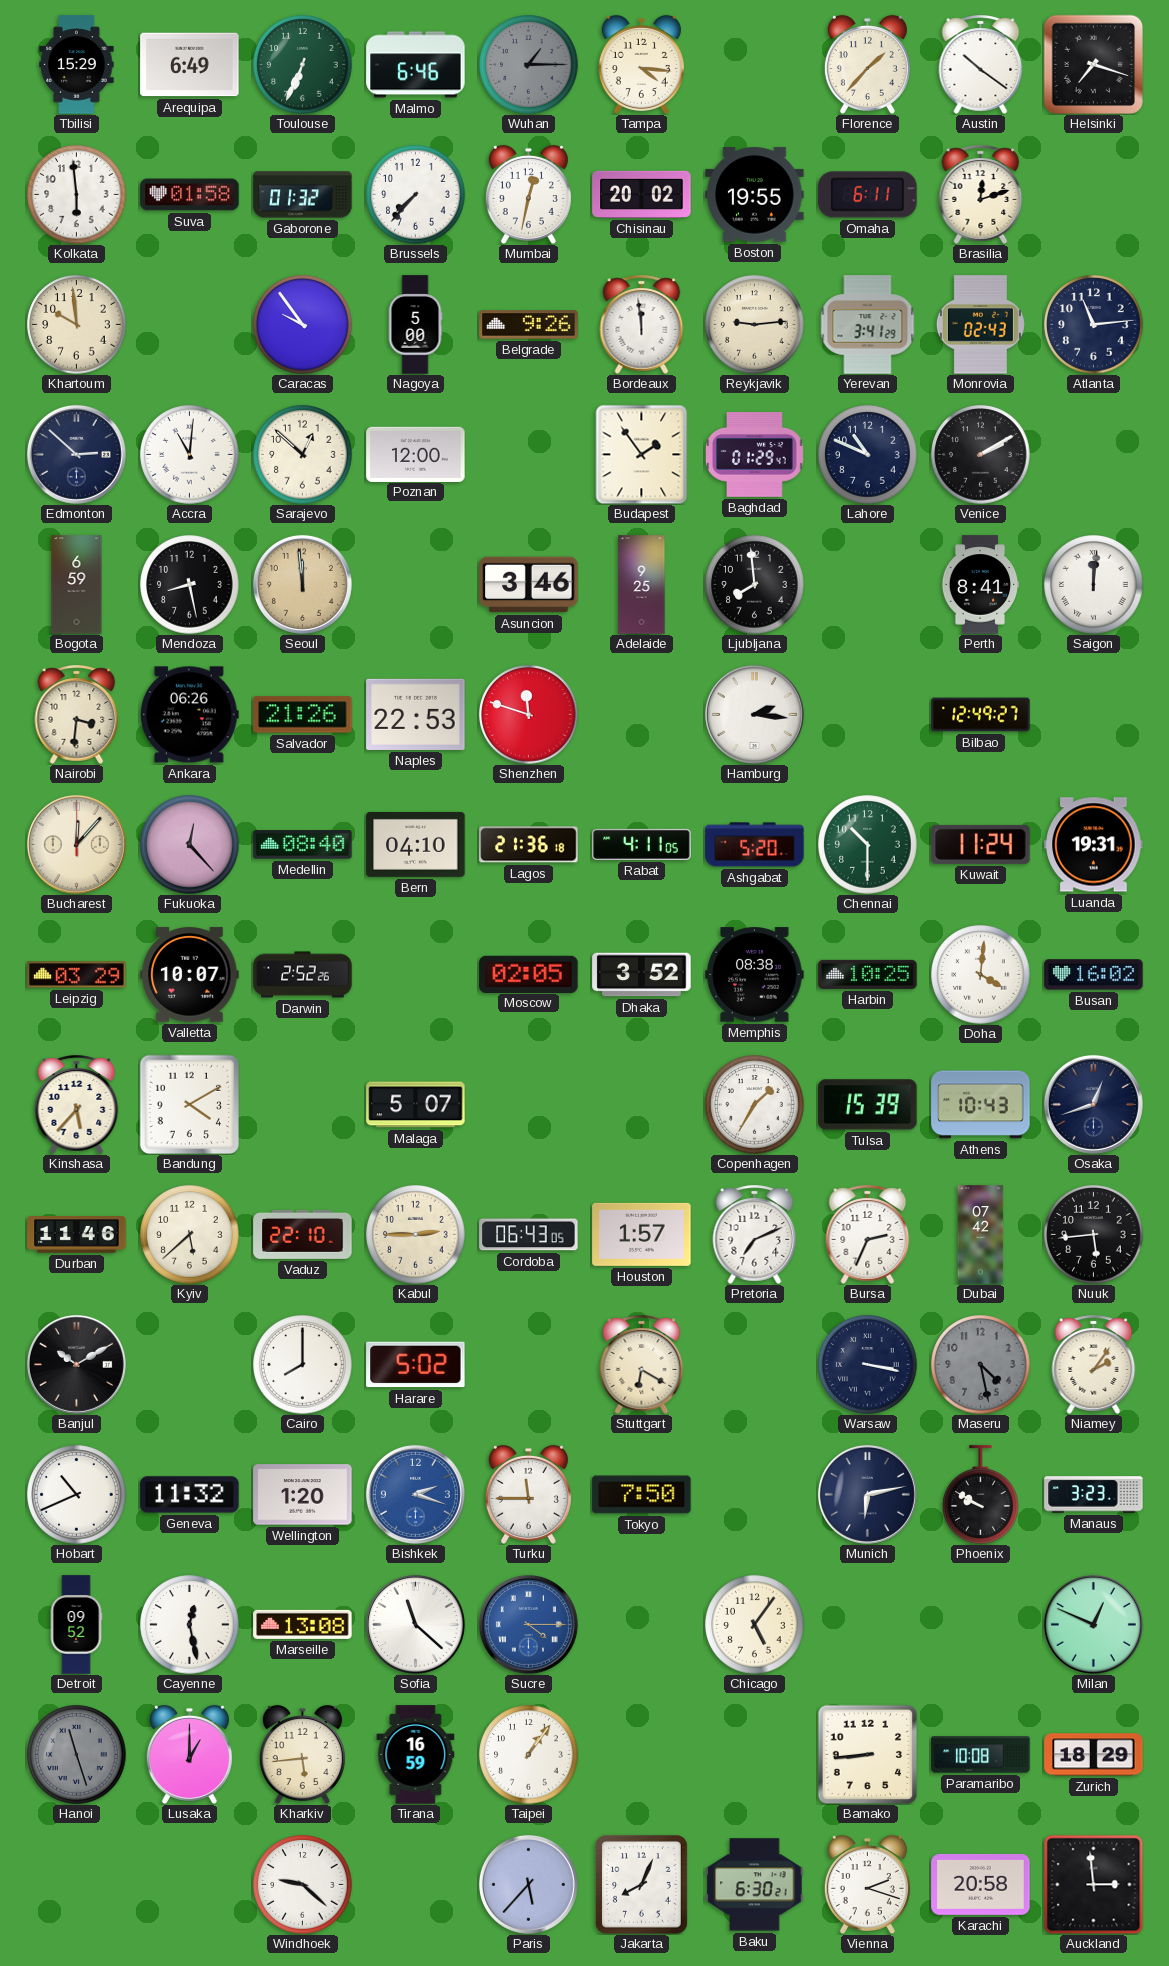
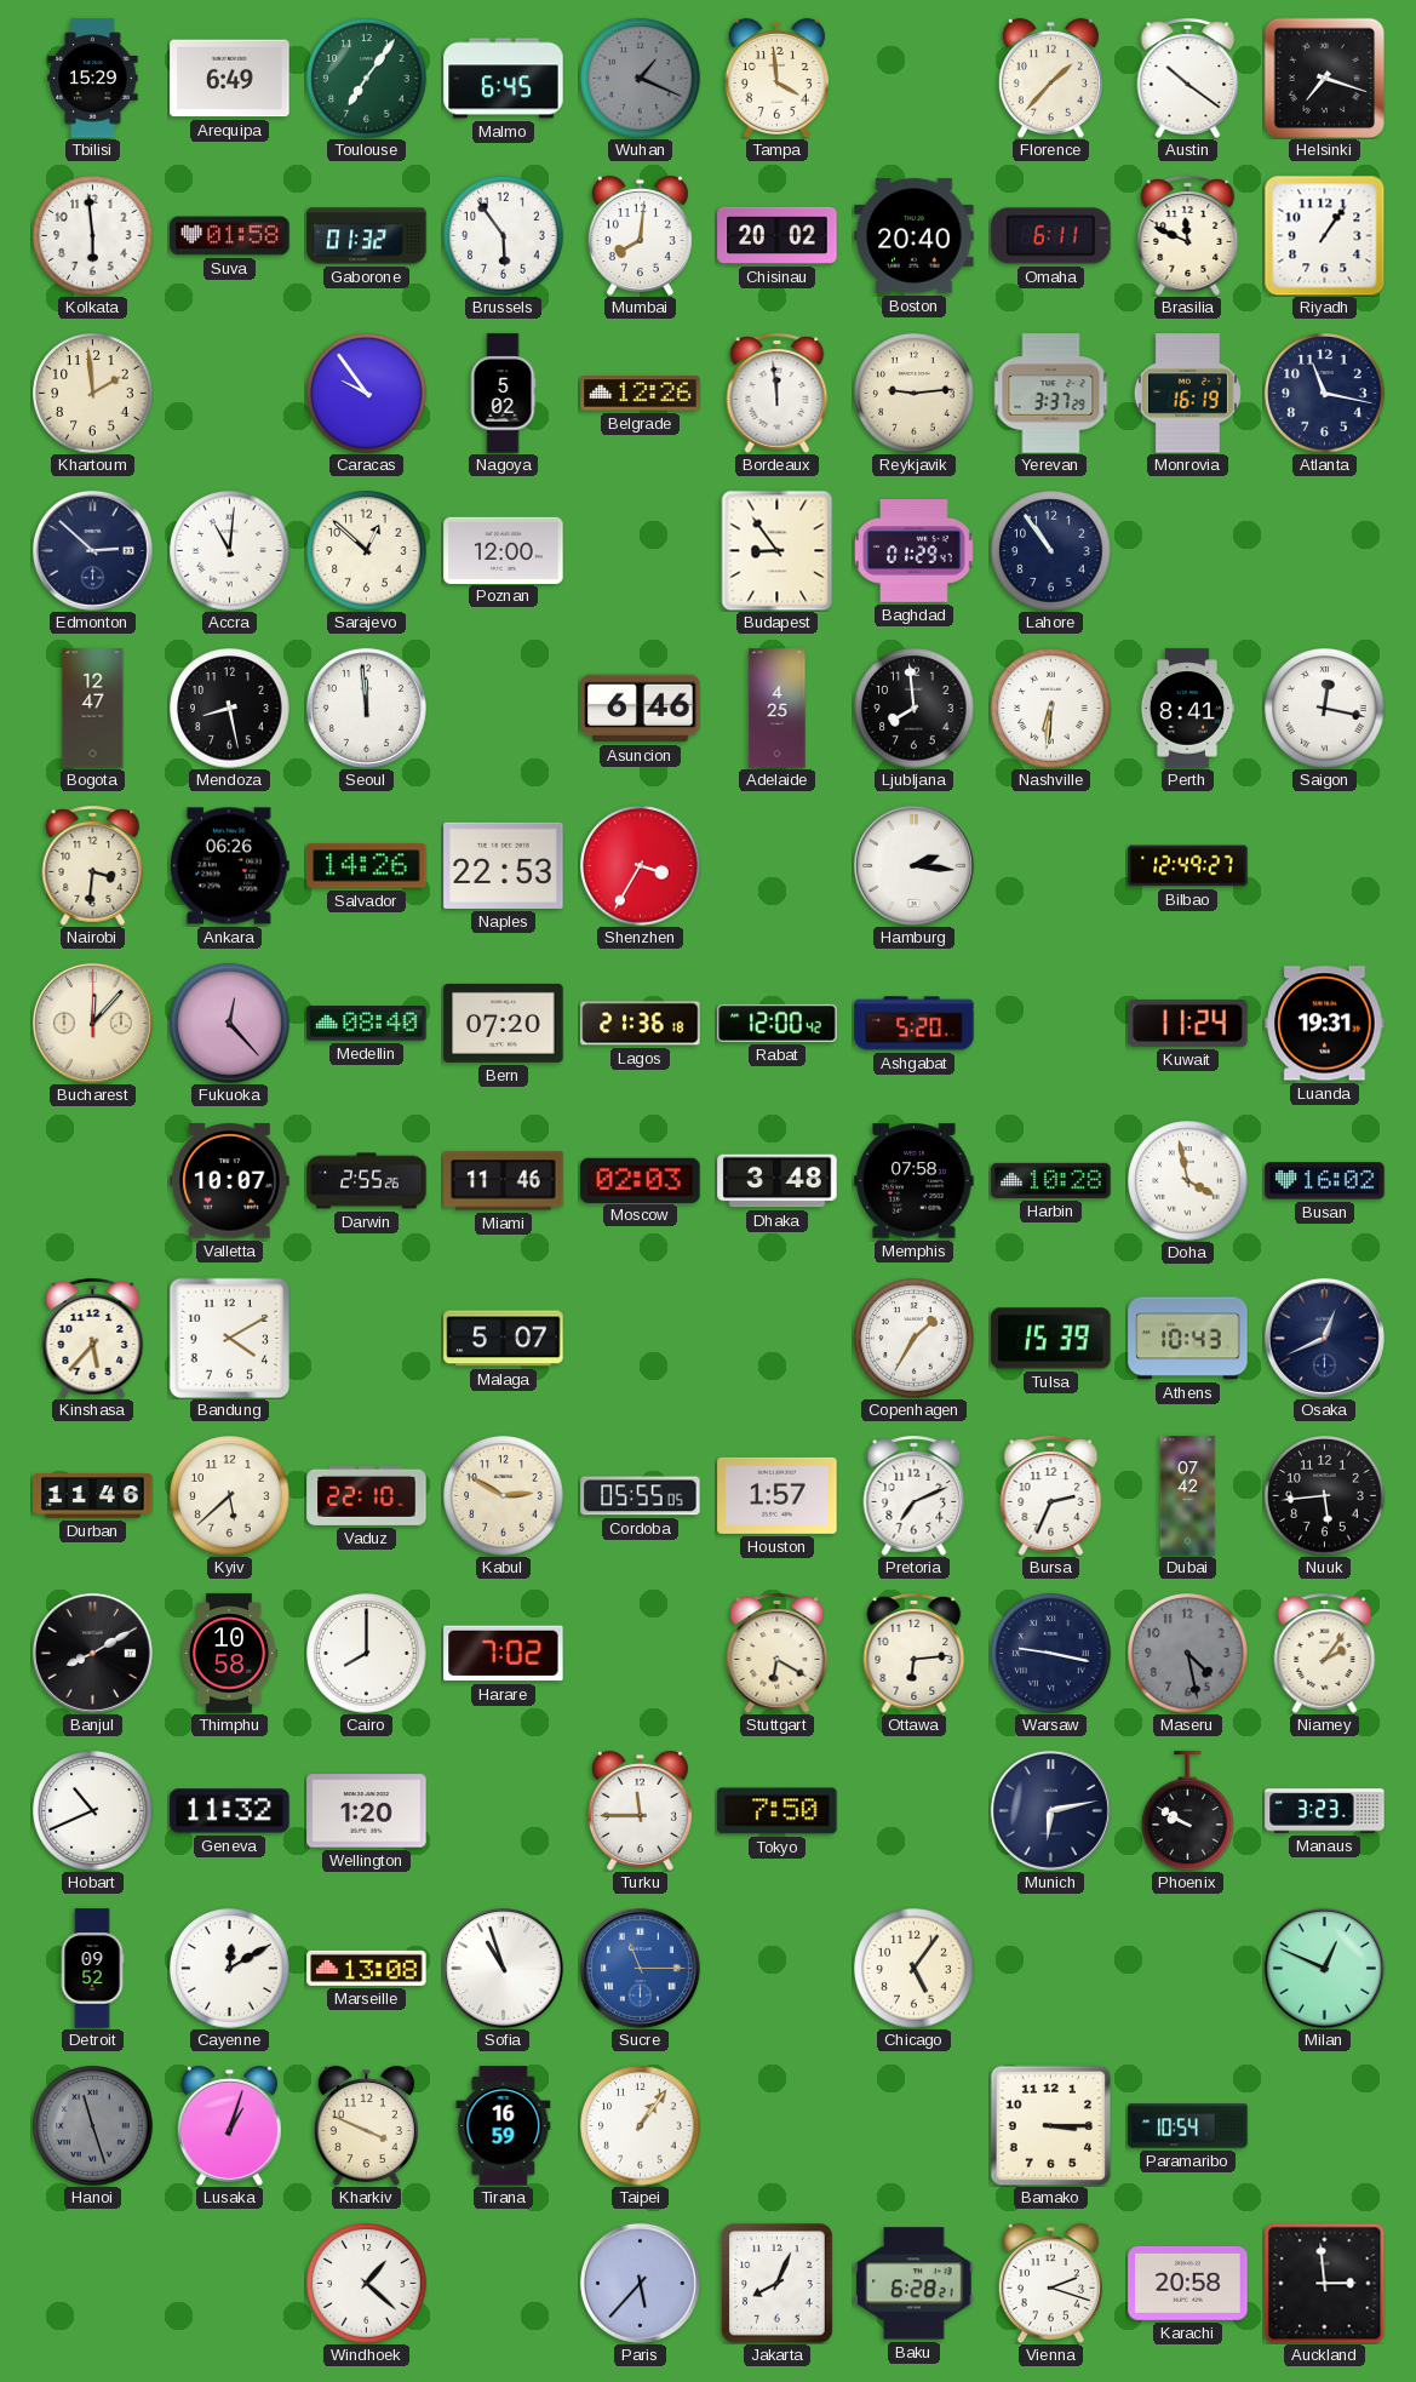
Toulouse: 6:34 -> 7:06
Malmo: 6:46 -> 6:45
Wuhan: 1:15 -> 1:19
Tampa: 4:16 -> 3:59
Brussels: 7:37 -> 5:54
Mumbai: 12:32 -> 8:01
Boston: 19:55 -> 20:40
Brasilia: 12:12 -> 11:49
Riyadh: none -> 1:06
Khartoum: 9:59 -> 1:59
Nagoya: 5:00 -> 5:02
Belgrade: 9:26 -> 12:26
Yerevan: 3:41 -> 3:37
Monrovia: 02:43 -> 16:19
Atlanta: 11:14 -> 11:17
Budapest: 1:54 -> 8:54
Lahore: 10:49 -> 10:54
Venice: 2:10 -> none
Bogota: 6:59 -> 12:47
Seoul dial: champagne -> white
Asuncion: 3:46 -> 6:46
Adelaide: 9:25 -> 4:25
Nashville: none -> 6:31
Saigon: 12:01 -> 12:17
Salvador: 21:26 -> 14:26
Shenzhen: 11:48 -> 3:35
Bern: 04:10 -> 07:20
Rabat: 4:11 -> 12:00
Chennai: 10:30 -> none
Leipzig: 03:29 -> none
Darwin: 2:52 -> 2:55
Miami: none -> 11:46
Moscow: 02:05 -> 02:03
Dhaka: 3:52 -> 3:48
Memphis: 08:38 -> 07:58
Harbin: 10:25 -> 10:28
Doha: 4:01 -> 3:58
Osaka: 12:42 -> 12:41
Kabul: 2:45 -> 2:50
Cordoba: 06:43 -> 05:55
Banjul: 10:10 -> 8:10
Thimphu: none -> 10:58
Harare: 5:02 -> 7:02
Ottawa: none -> 6:14
Warsaw: 3:17 -> 9:17
Bishkek: 2:18 -> none
Cayenne: 12:28 -> 12:10
Sofia: 11:22 -> 10:57
Sucre: 4:15 -> 11:15
Lusaka: 1:00 -> 1:03
Kharkiv: 5:44 -> 3:49
Bamako: 8:44 -> 3:15
Paramaribo: 10:08 -> 10:54
Zurich: 18:29 -> none
Windhoek: 9:22 -> 1:22
Baku: 6:30 -> 6:28
